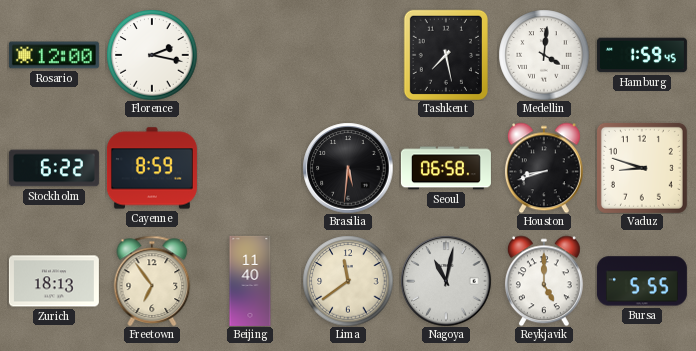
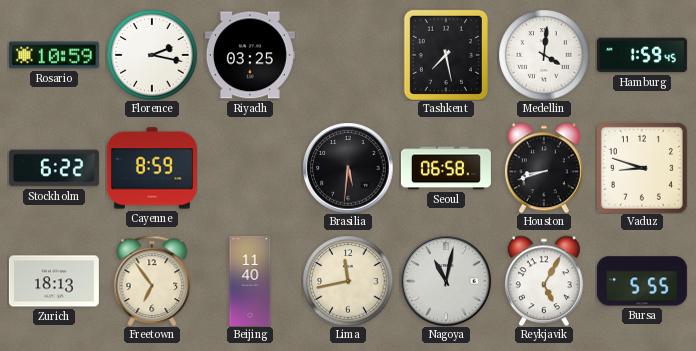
Rosario: 12:00 -> 10:59
Riyadh: none -> 03:25
Lima: 11:39 -> 11:43
Reykjavik: 5:00 -> 5:05
